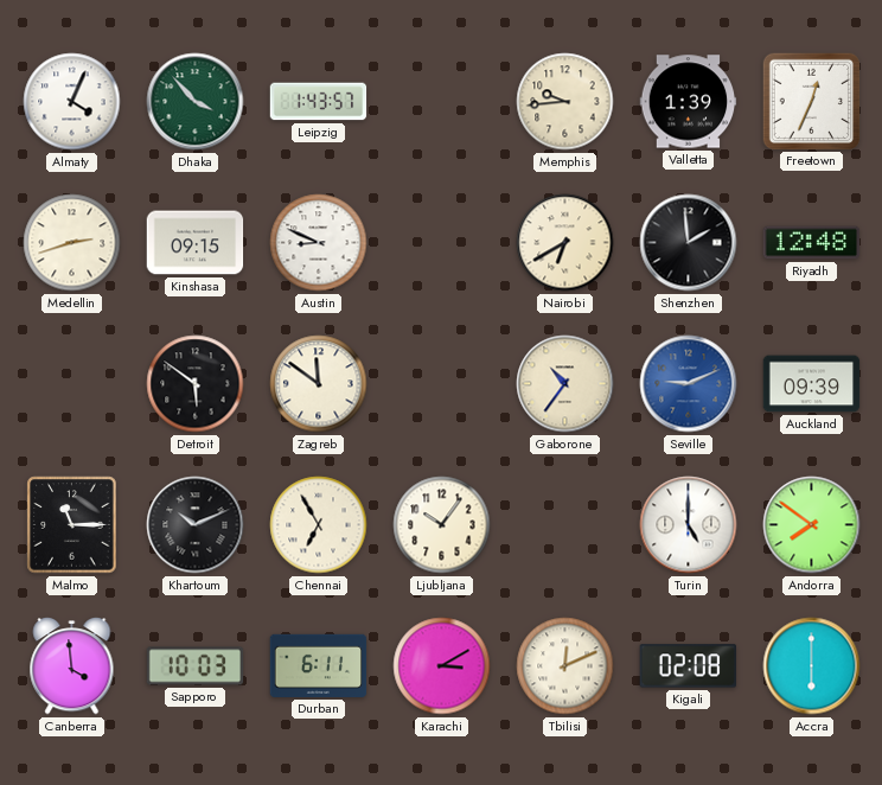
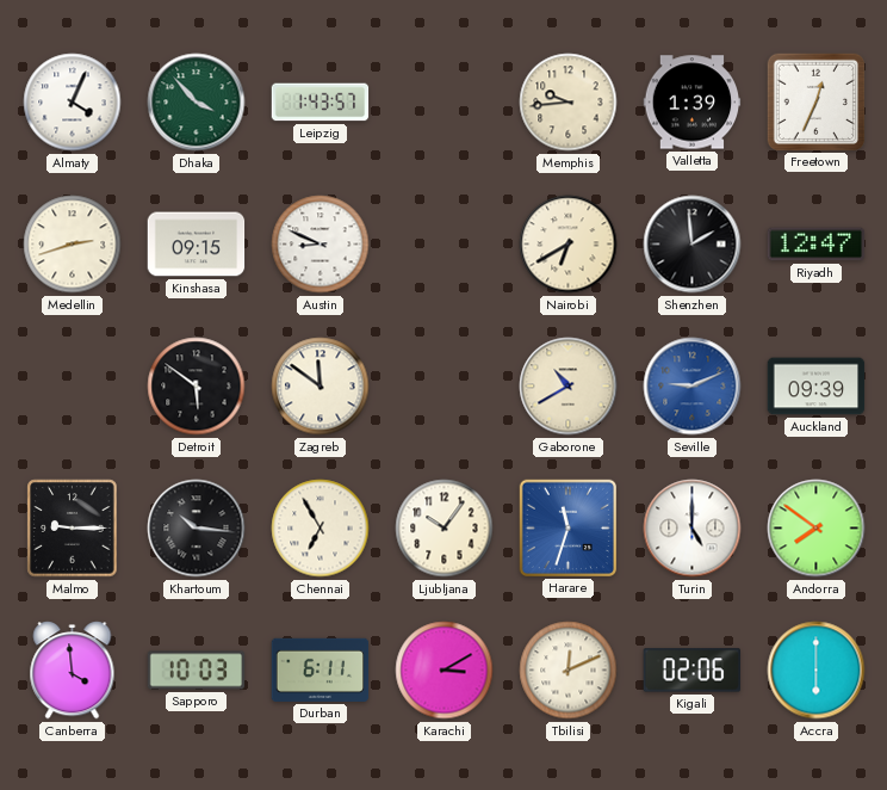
Riyadh: 12:48 -> 12:47
Gaborone: 10:36 -> 10:40
Malmo: 11:15 -> 9:15
Khartoum: 10:11 -> 10:16
Harare: none -> 11:33
Kigali: 02:08 -> 02:06
